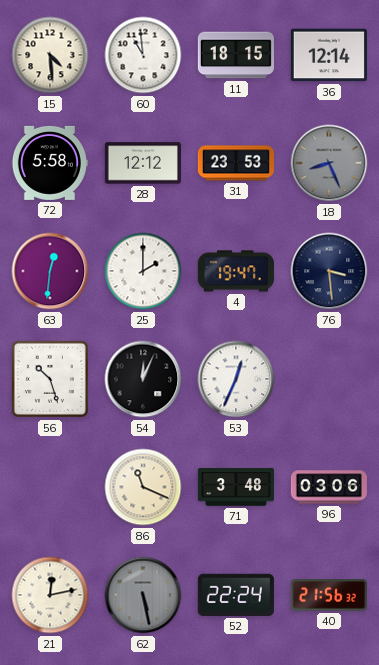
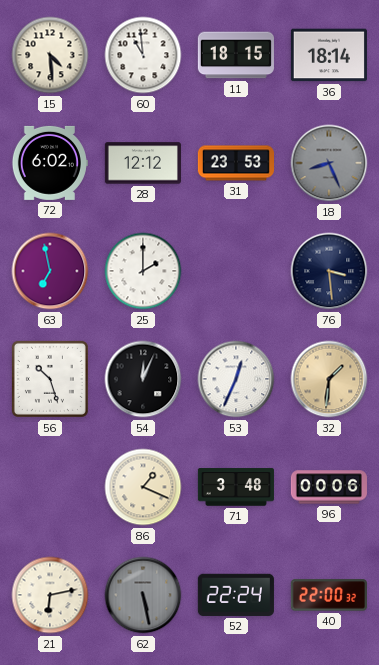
36: 12:14 -> 18:14
72: 5:58 -> 6:02
63: 12:31 -> 6:58
4: 19:47 -> none
32: none -> 1:31
86: 11:19 -> 1:19
96: 03:06 -> 00:06
21: 12:13 -> 6:13
40: 21:56 -> 22:00
